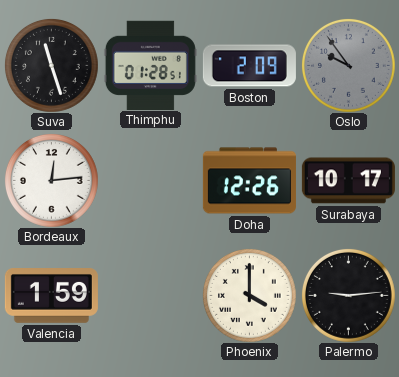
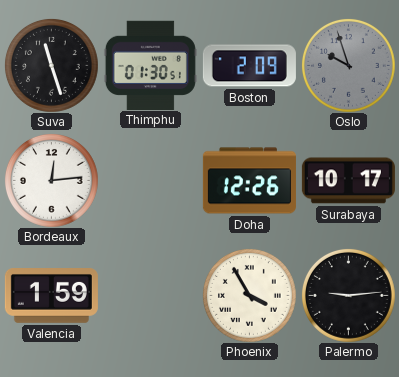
Thimphu: 01:28 -> 01:30
Oslo: 9:54 -> 9:57
Phoenix: 4:00 -> 3:55
